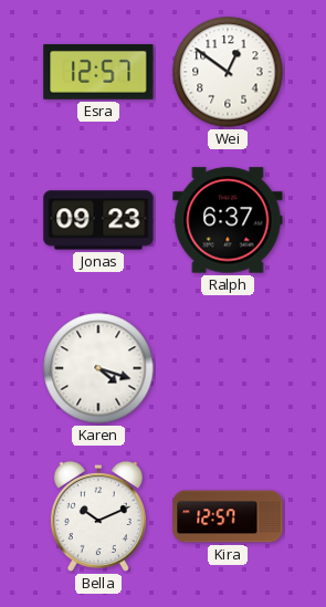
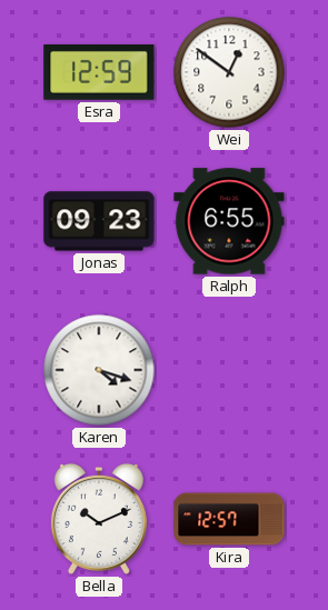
Esra: 12:57 -> 12:59
Ralph: 6:37 -> 6:55
